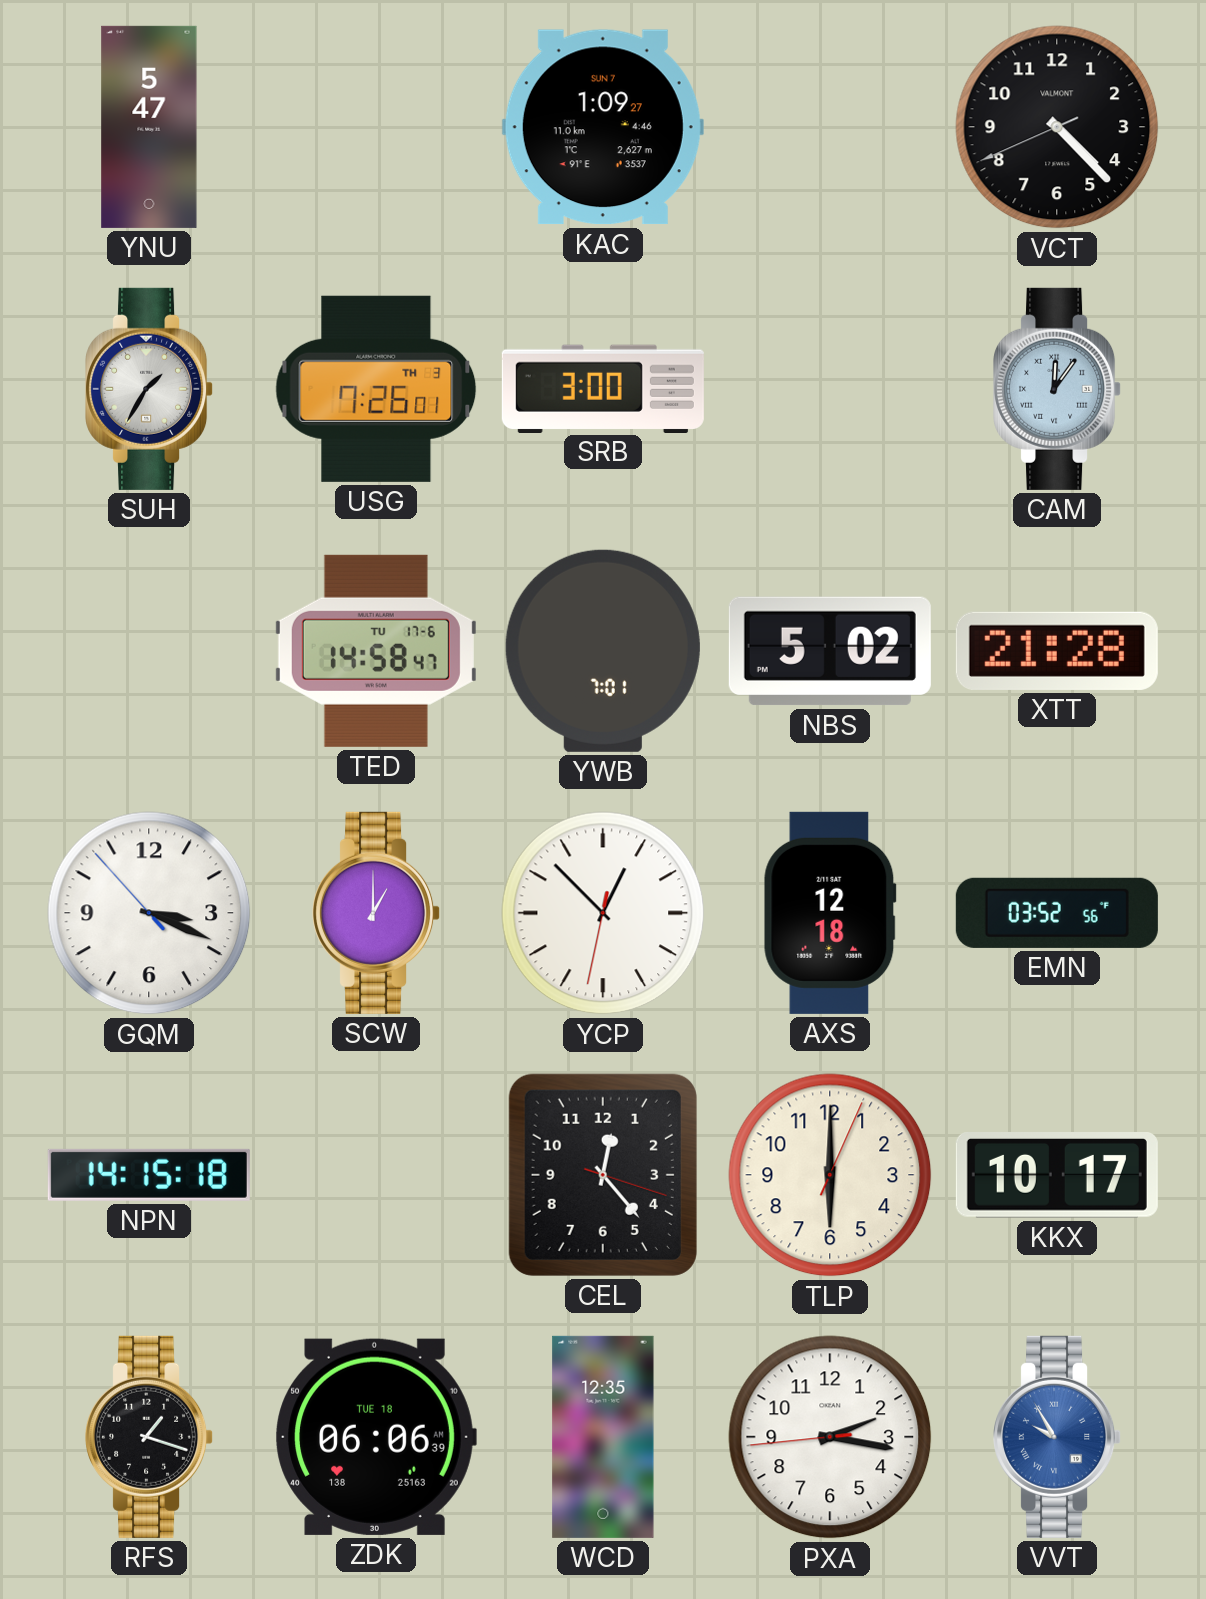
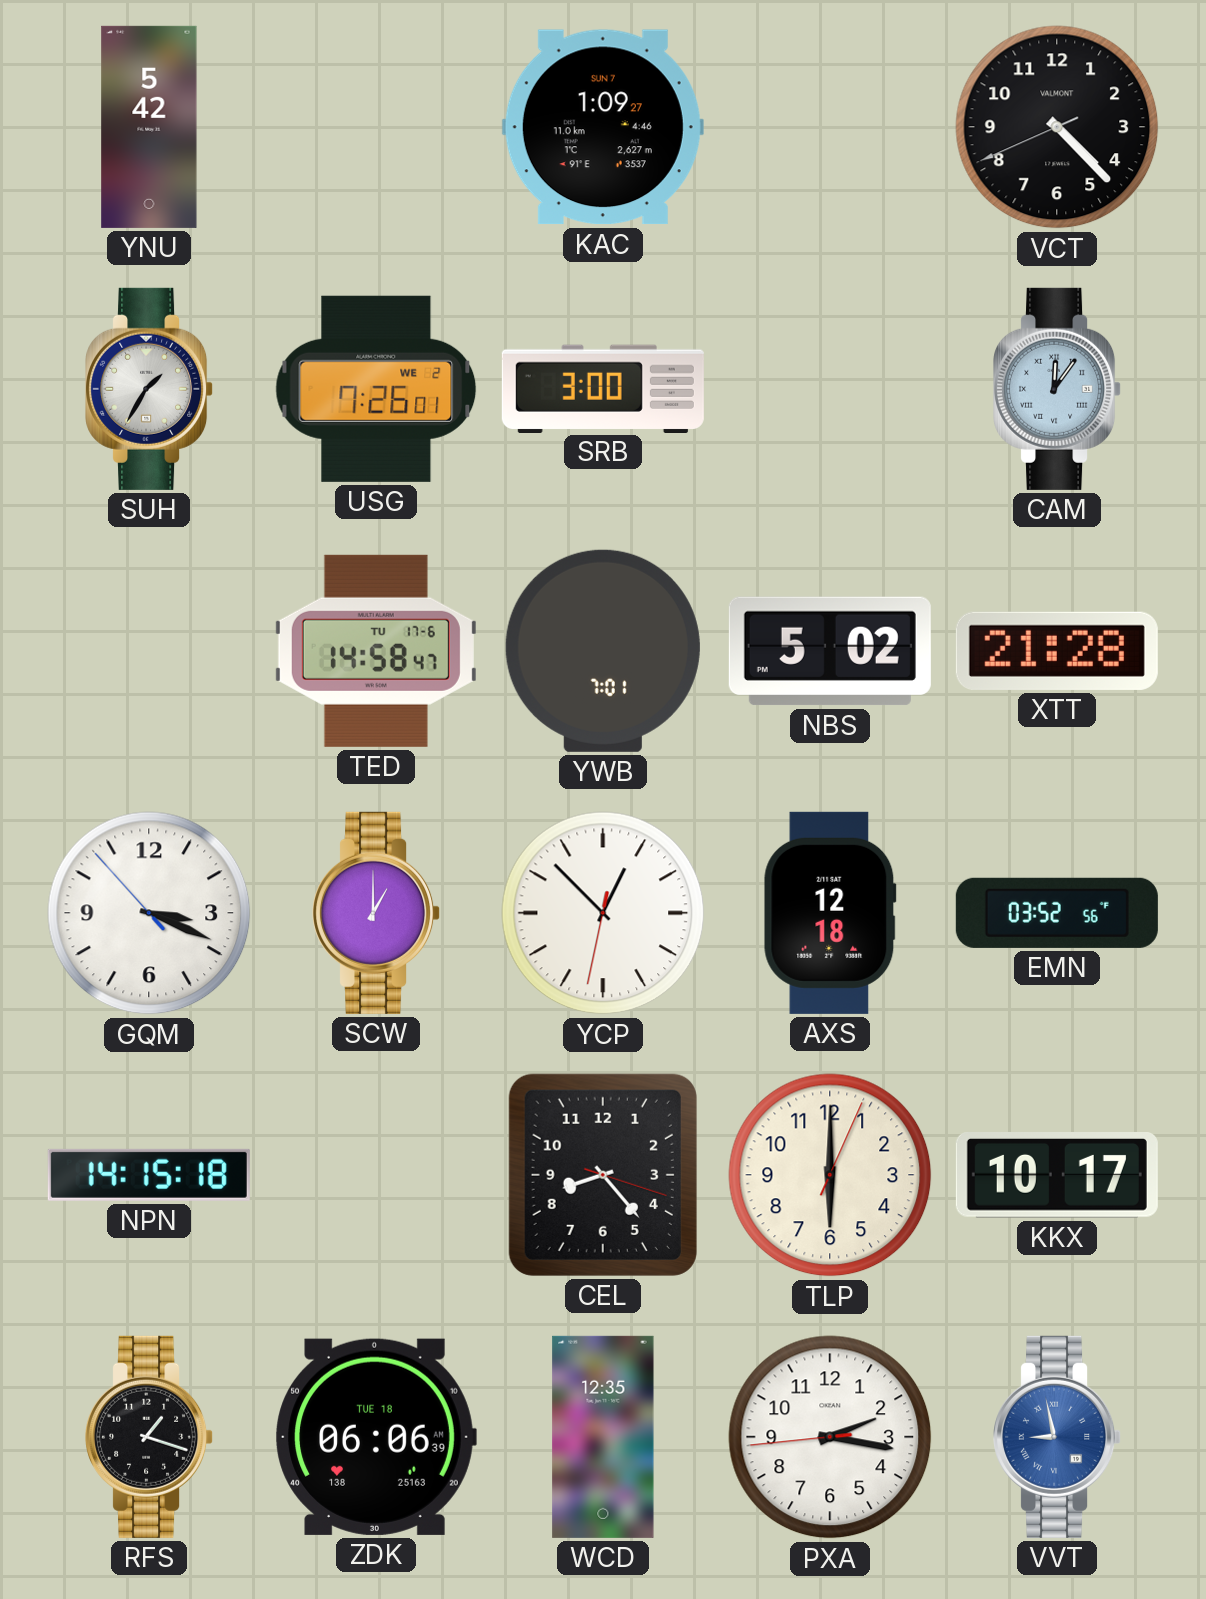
YNU: 5:47 -> 5:42
USG date: TH 3 -> WE 2
CEL: 12:23 -> 8:23
VVT: 9:55 -> 8:58
